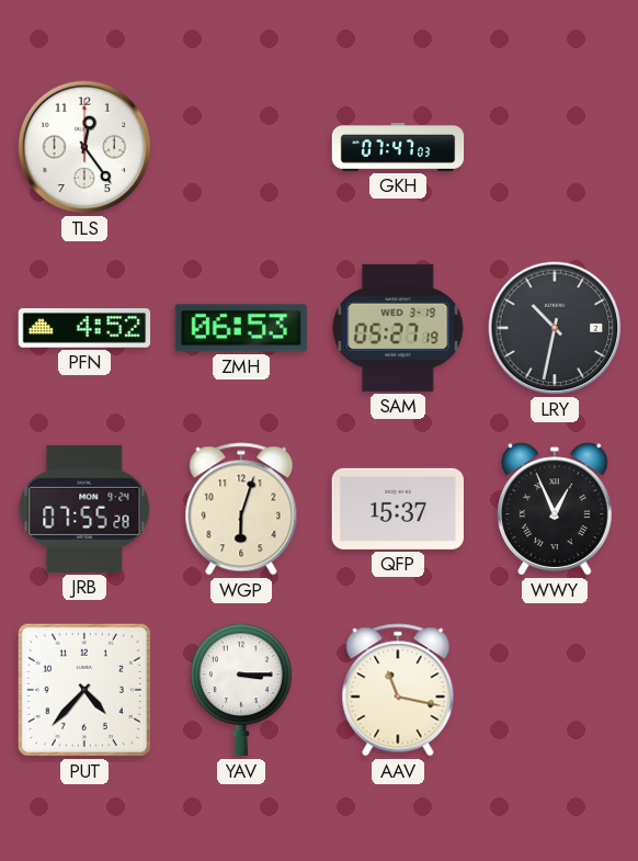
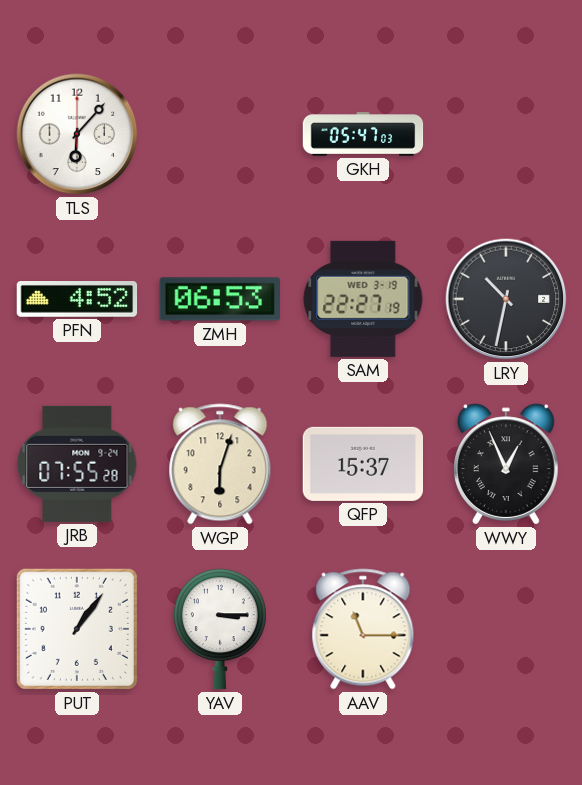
TLS: 12:24 -> 6:07
GKH: 07:47 -> 05:47
SAM: 05:27 -> 22:27
PUT: 4:37 -> 1:06
AAV: 11:17 -> 11:15
